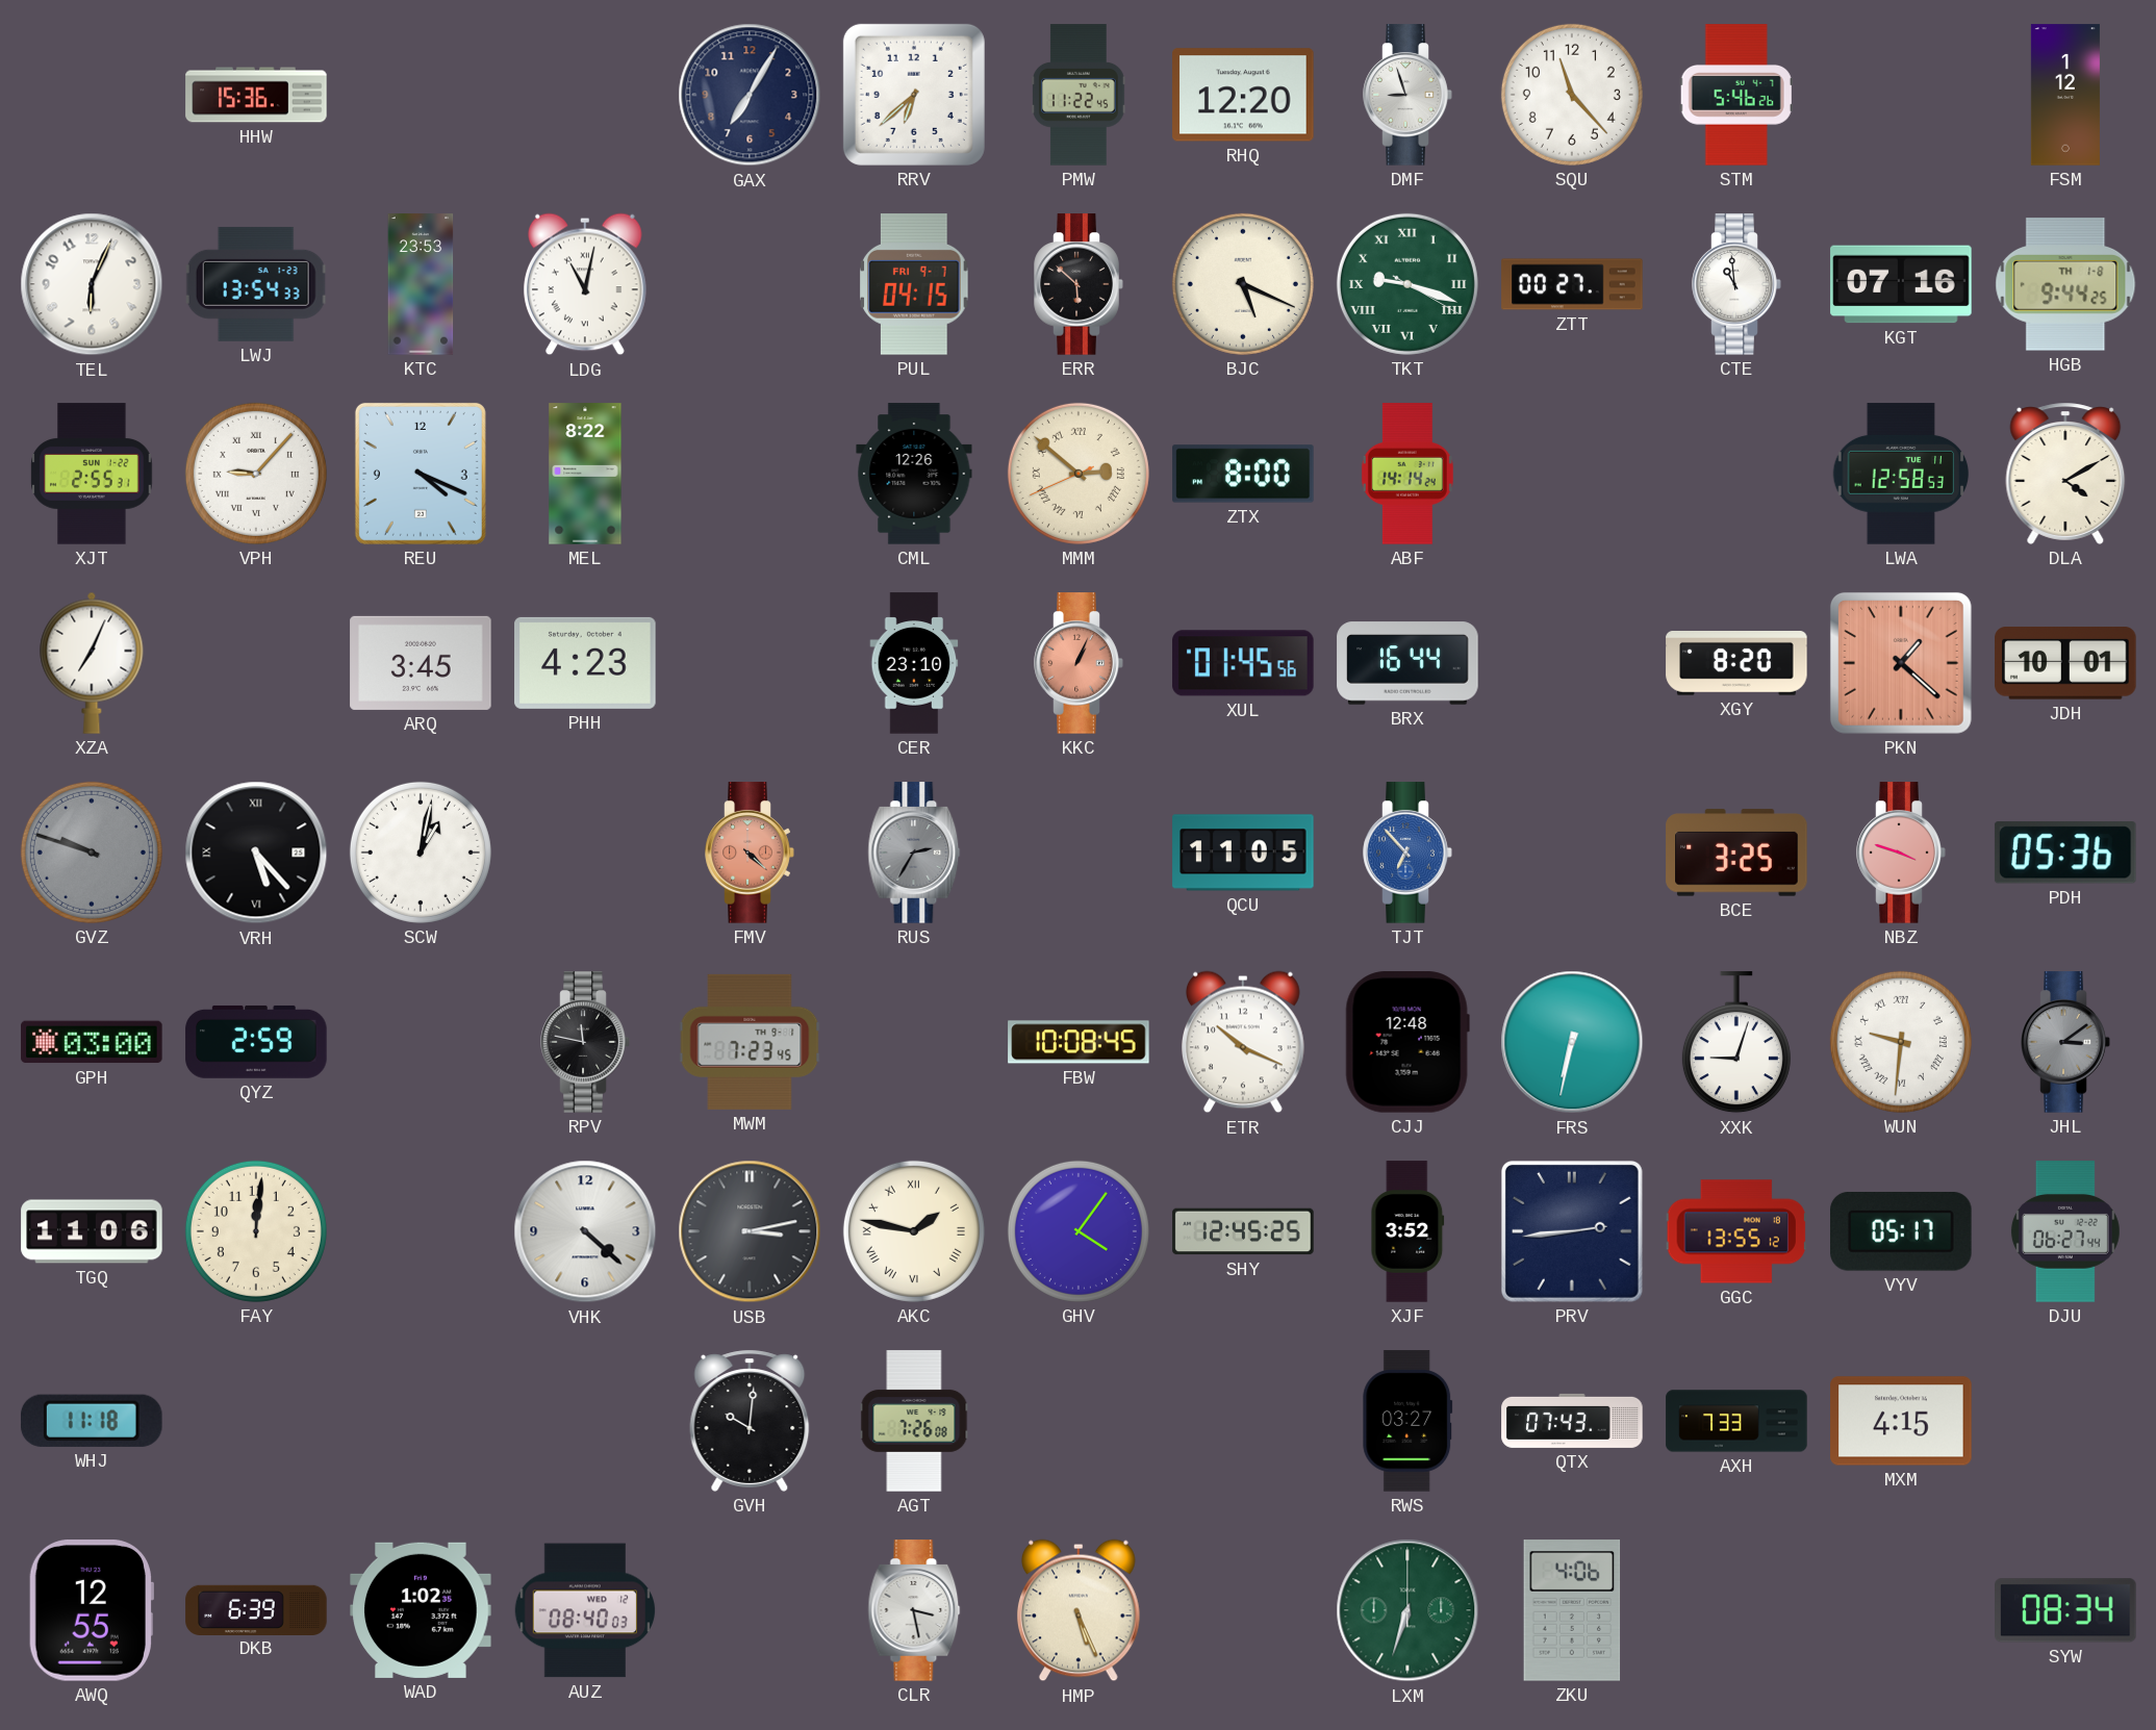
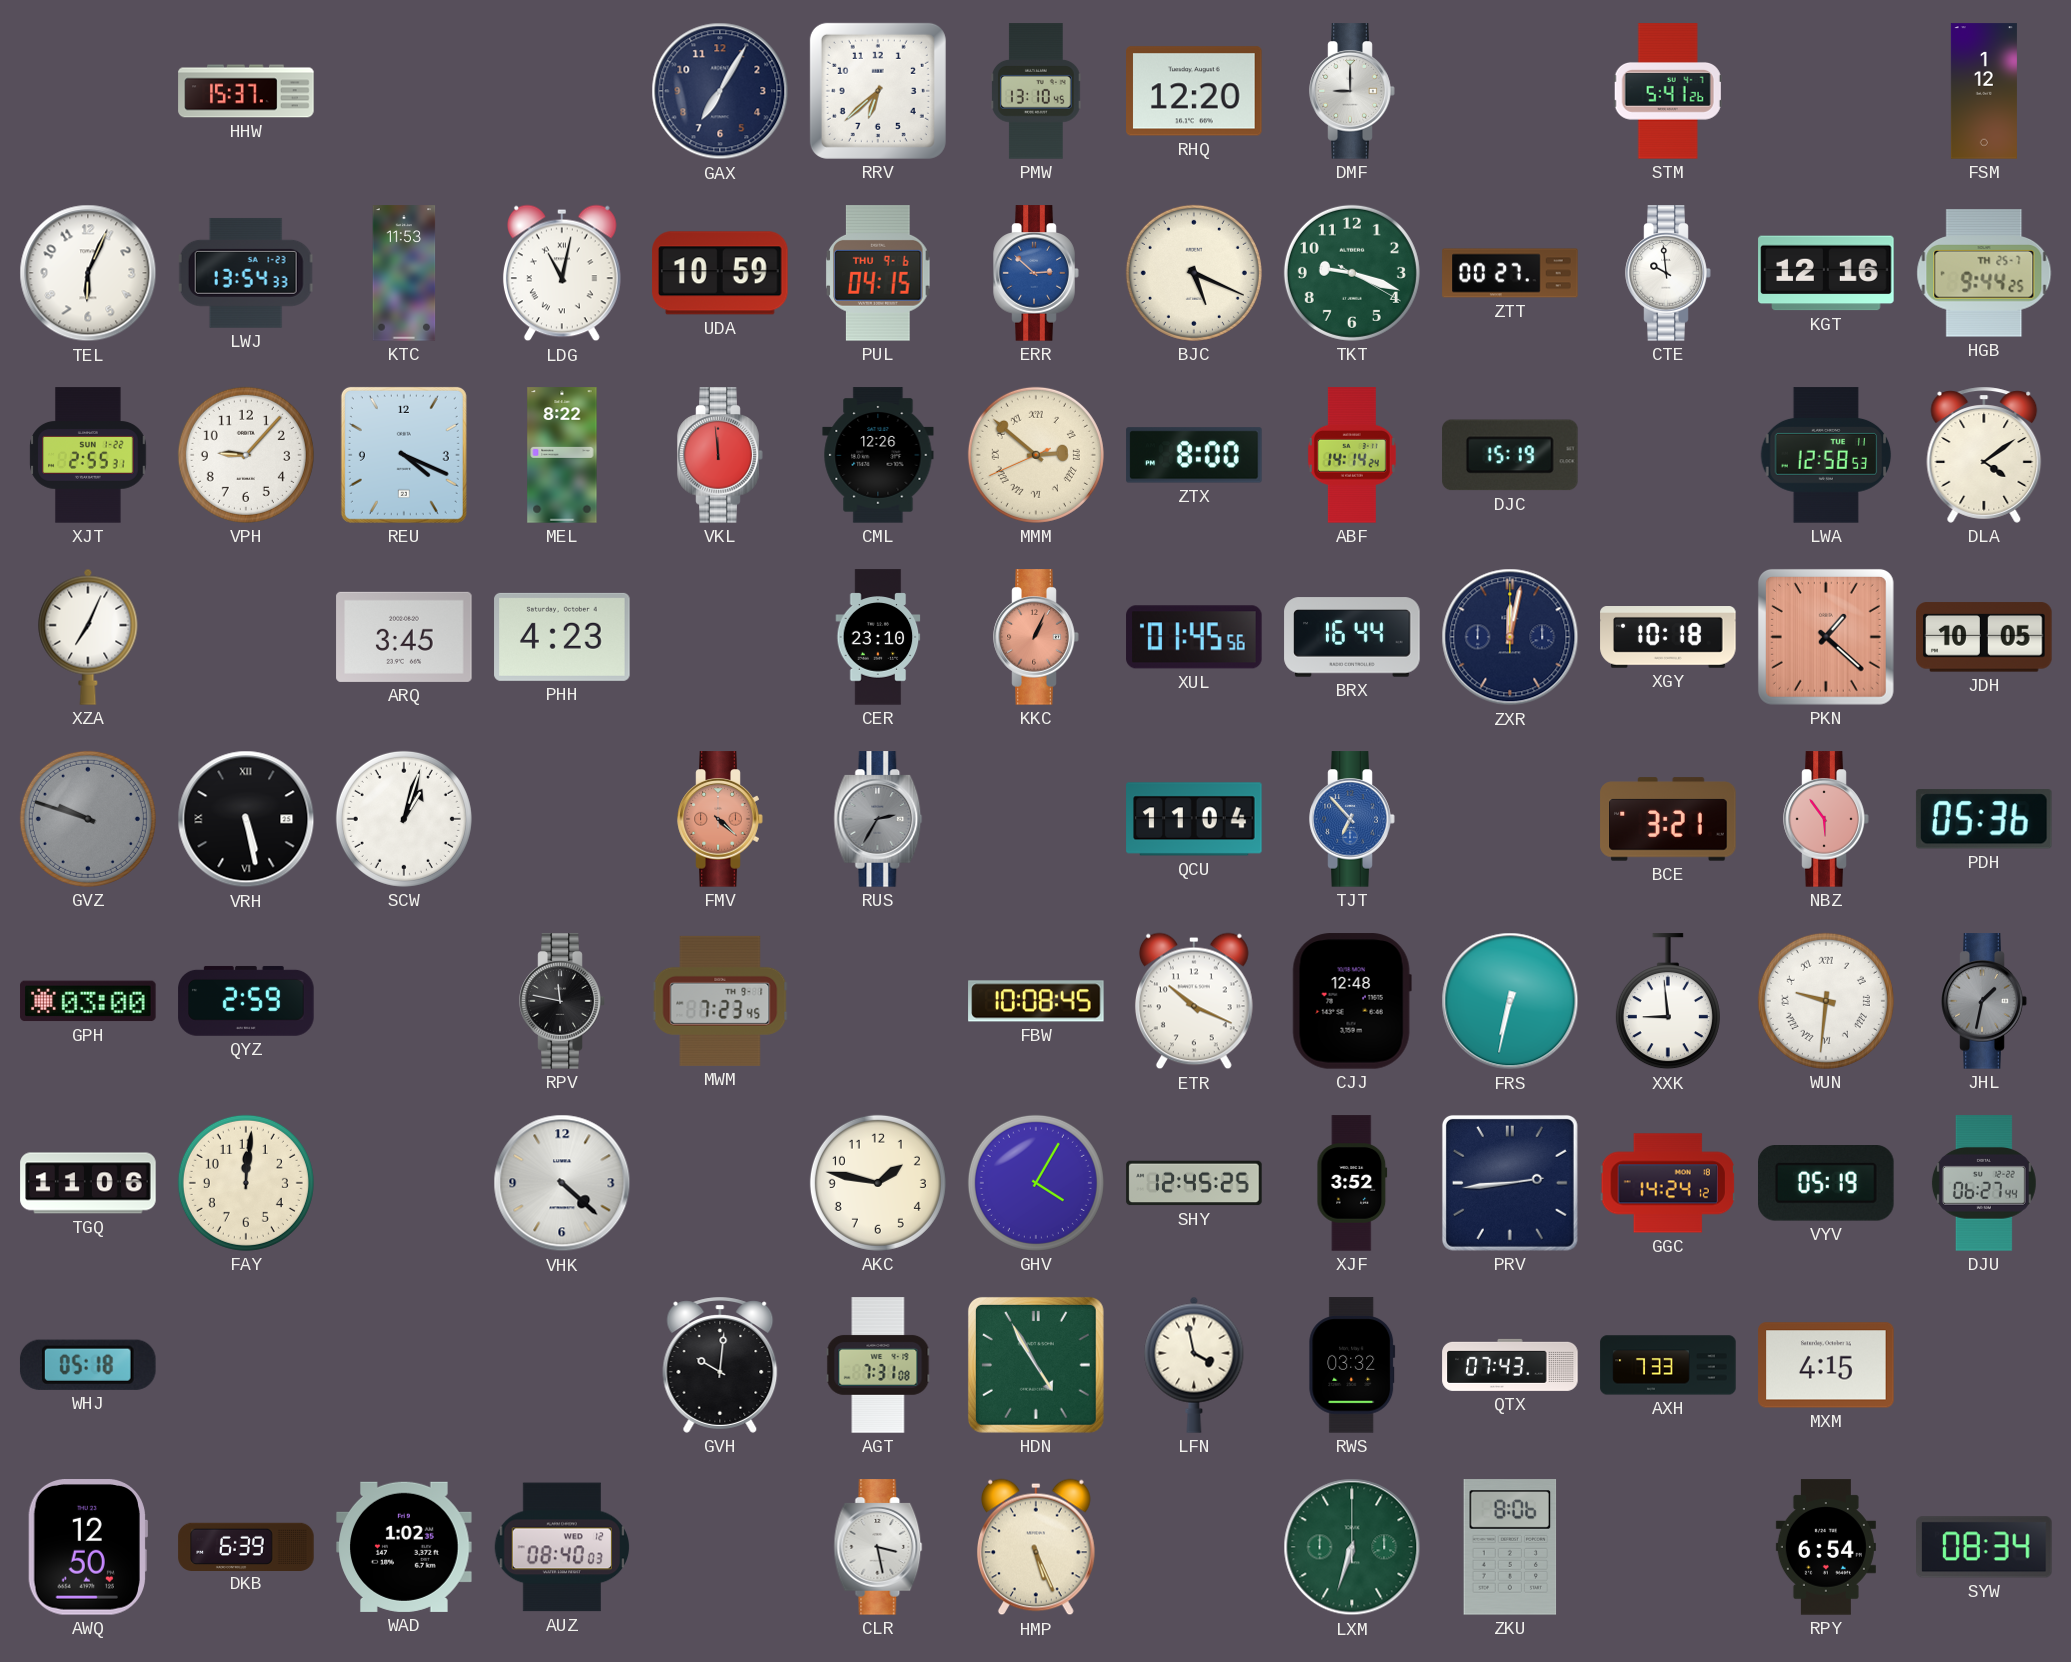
HHW: 15:36 -> 15:37
PMW: 11:22 -> 13:10
DMF: 8:57 -> 9:00
SQU: 11:23 -> none
STM: 5:46 -> 5:41
KTC: 23:53 -> 11:53
UDA: none -> 10:59
PUL date: FRI 9-7 -> THU 9-6
ERR: 5:52 -> 2:52
ERR dial: black -> blue
TKT numerals: Roman -> Arabic
CTE: 10:59 -> 9:59
KGT: 07:16 -> 12:16
HGB date: TH 1-8 -> TH 25-7
VPH numerals: Roman -> Arabic
VKL: none -> 11:59
DJC: none -> 15:19
DLA: 4:10 -> 4:09
ZXR: none -> 12:02
XGY: 8:20 -> 10:18
JDH: 10:01 -> 10:05
VRH: 5:23 -> 5:28
SCW: 1:02 -> 1:03
QCU: 11:05 -> 11:04
BCE: 3:25 -> 3:21
NBZ: 3:48 -> 5:54
XXK: 9:03 -> 8:59
JHL: 3:09 -> 1:32
USB: 3:13 -> none
AKC numerals: Roman -> Arabic
GHV: 4:06 -> 4:05
GGC: 13:55 -> 14:24
VYV: 05:17 -> 05:19
WHJ: 11:18 -> 05:18
AGT: 7:26 -> 7:31
HDN: none -> 4:55
LFN: none -> 3:58
RWS: 03:27 -> 03:32
AWQ: 12:55 -> 12:50
ZKU: 4:06 -> 8:06
RPY: none -> 6:54
